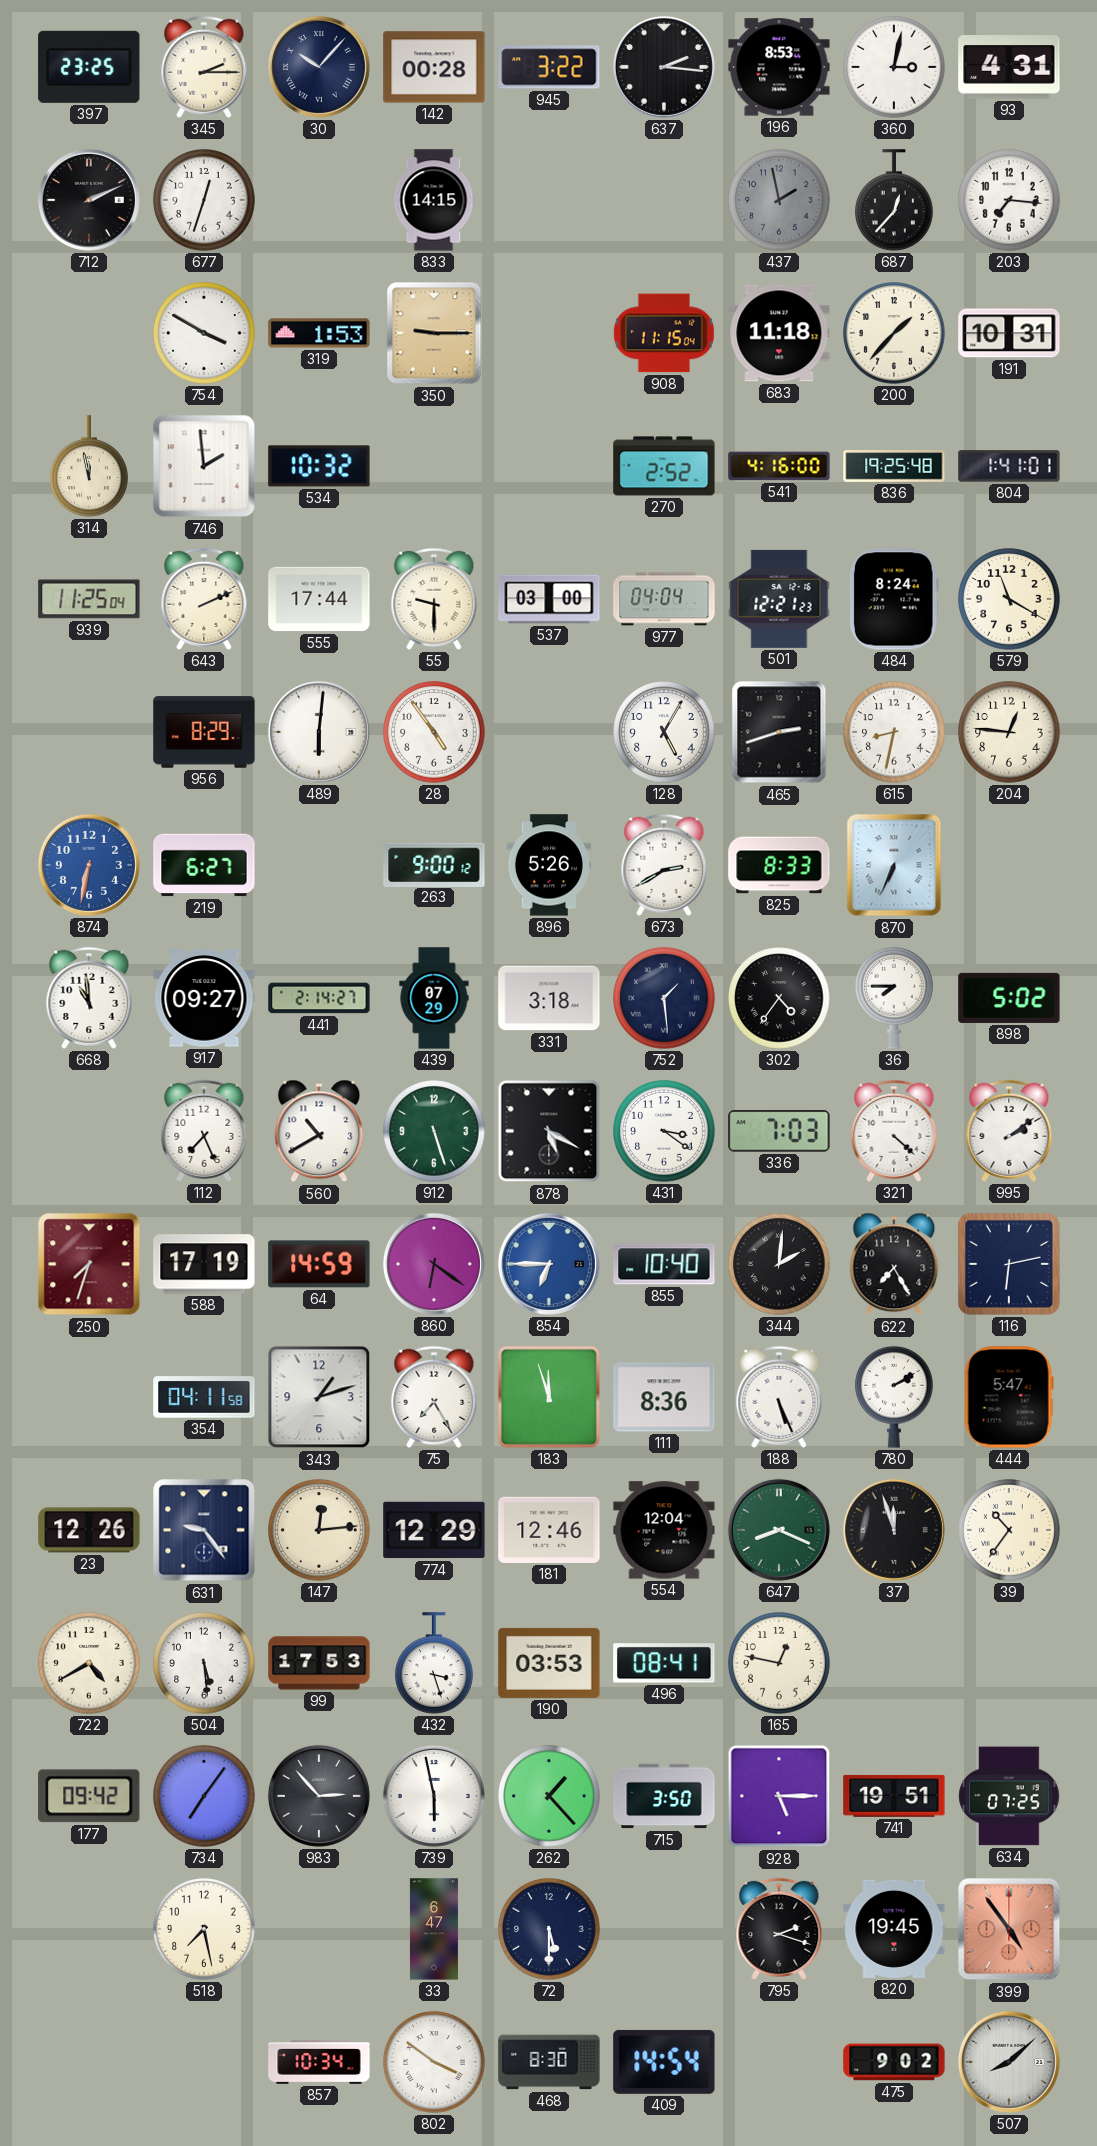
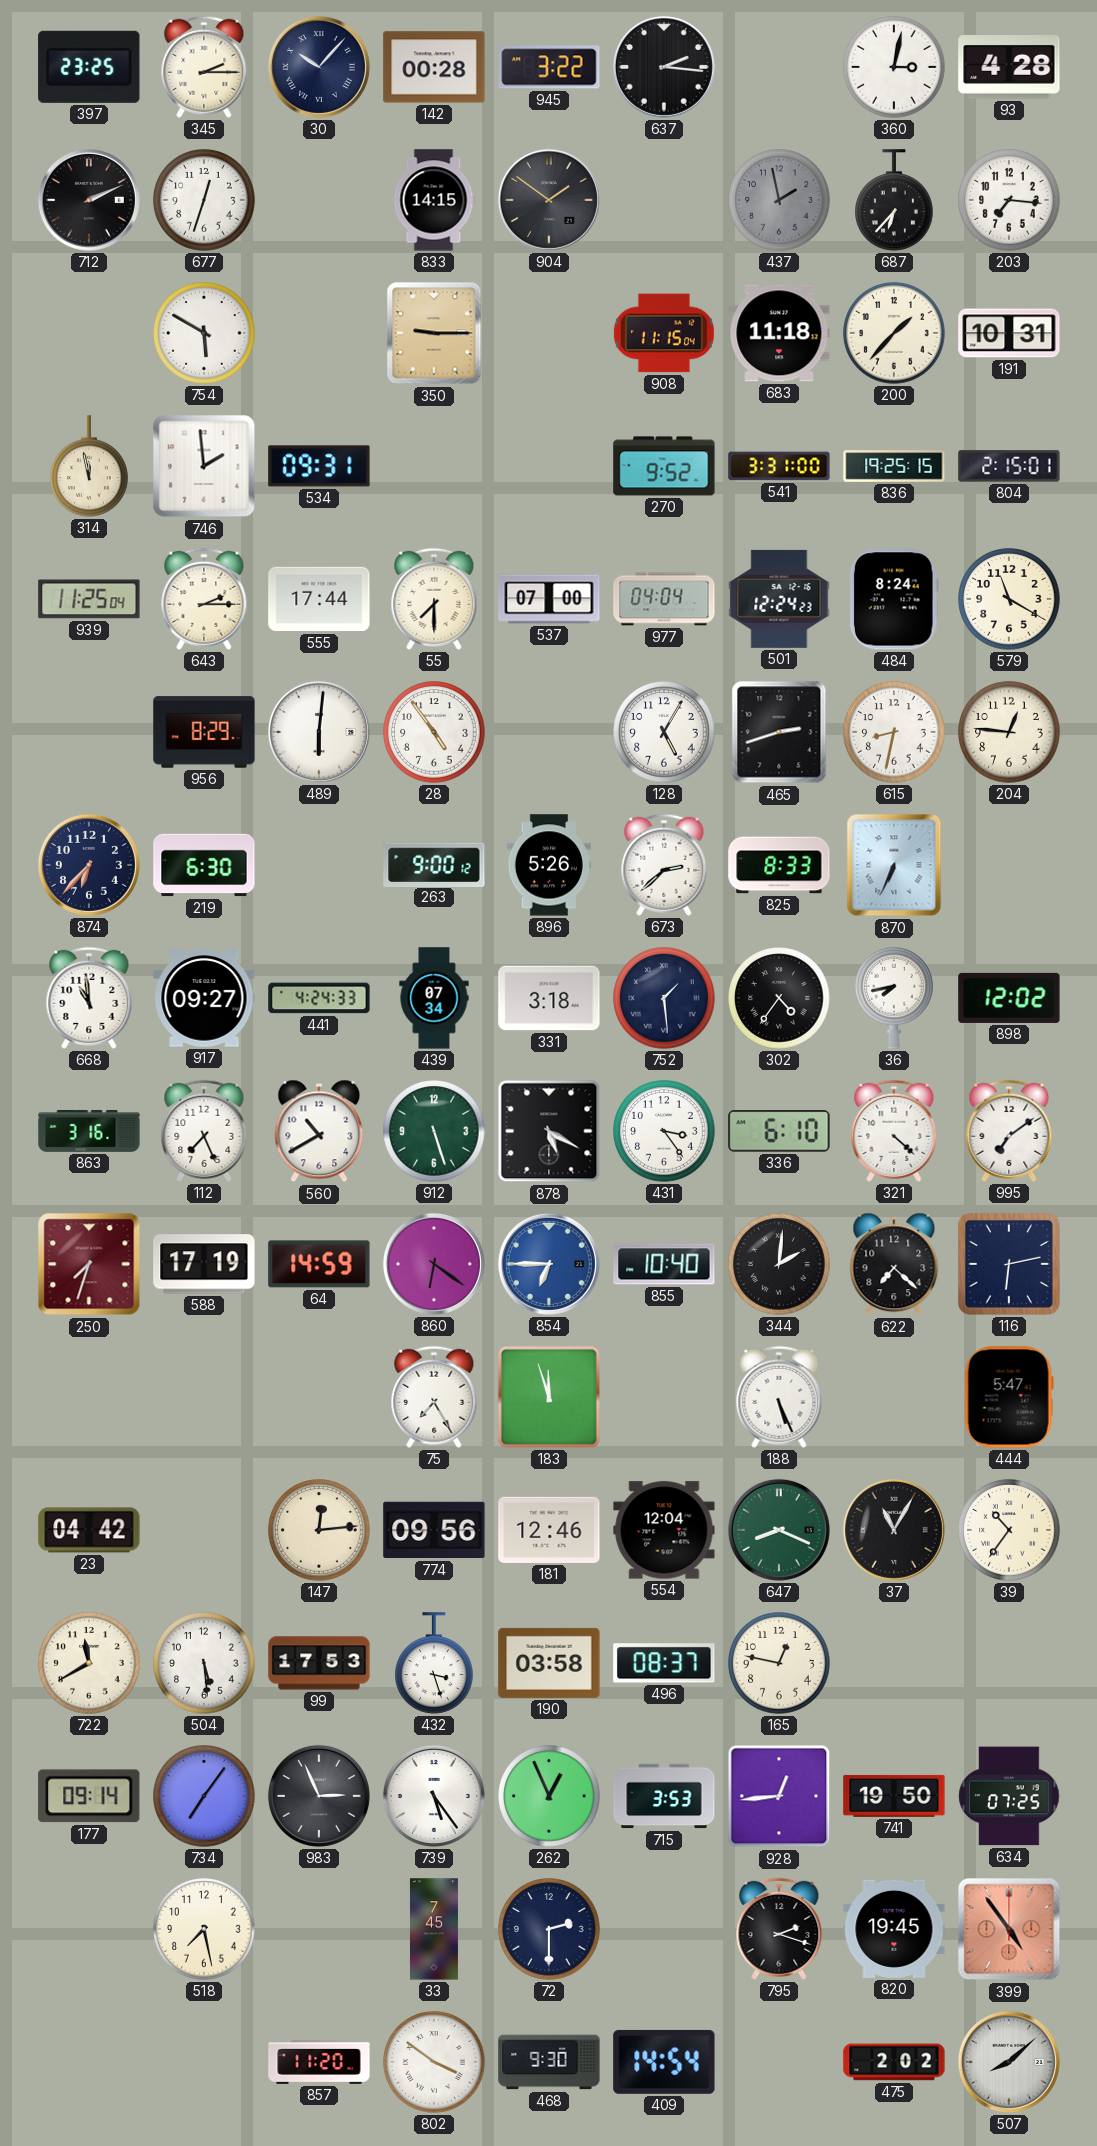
196: 8:53 -> none
93: 4:31 -> 4:28
904: none -> 1:51
687: 12:37 -> 6:37
754: 3:50 -> 5:50
319: 1:53 -> none
534: 10:32 -> 09:31
270: 2:52 -> 9:52
541: 4:16 -> 3:31
836: 19:25:48 -> 19:25:15
804: 1:41 -> 2:15
643: 2:11 -> 2:15
55: 9:30 -> 7:30
537: 03:00 -> 07:00
501: 12:21 -> 12:24
874: 6:32 -> 6:37
874 dial: blue -> navy
219: 6:27 -> 6:30
673: 2:40 -> 2:38
441: 2:14 -> 4:24
439: 07:29 -> 07:34
36: 7:45 -> 7:43
898: 5:02 -> 12:02
863: none -> 3:16
431: 3:21 -> 3:24
336: 7:03 -> 6:10
995: 2:09 -> 7:09
622: 7:25 -> 7:22
354: 04:11 -> none
343: 1:12 -> none
111: 8:36 -> none
780: 2:10 -> none
23: 12:26 -> 04:42
631: 9:24 -> none
774: 12:29 -> 09:56
37: 11:57 -> 11:05
722: 4:40 -> 11:40
190: 03:53 -> 03:58
496: 08:41 -> 08:37
177: 09:42 -> 09:14
983: 2:53 -> 2:56
739: 5:58 -> 5:24
262: 1:23 -> 12:56
715: 3:50 -> 3:53
928: 5:15 -> 12:44
741: 19:51 -> 19:50
33: 6:47 -> 7:45
72: 5:30 -> 2:30
857: 10:34 -> 11:20
468: 8:30 -> 9:30
475: 9:02 -> 2:02
